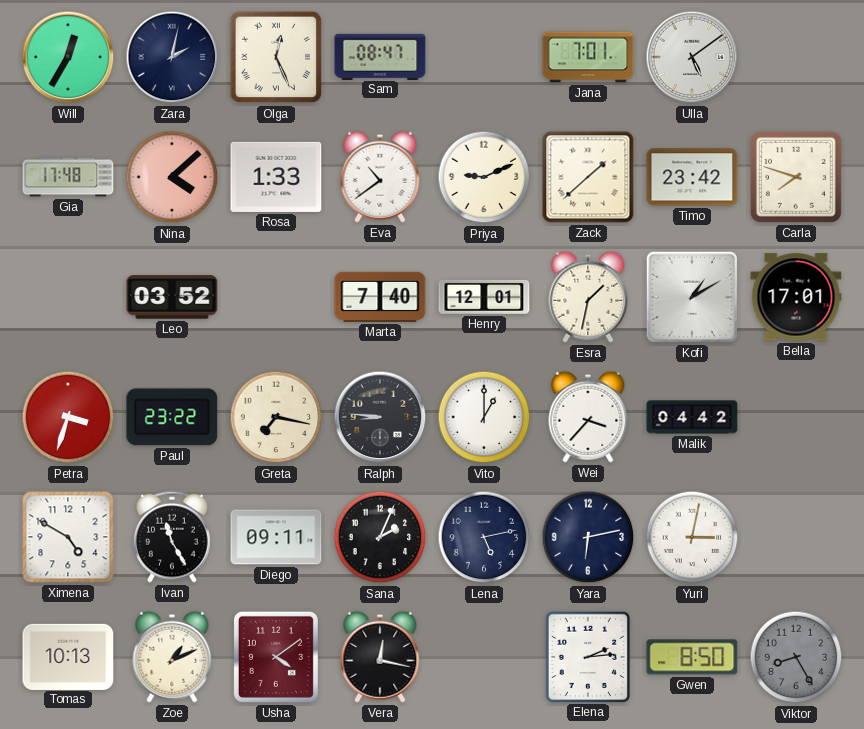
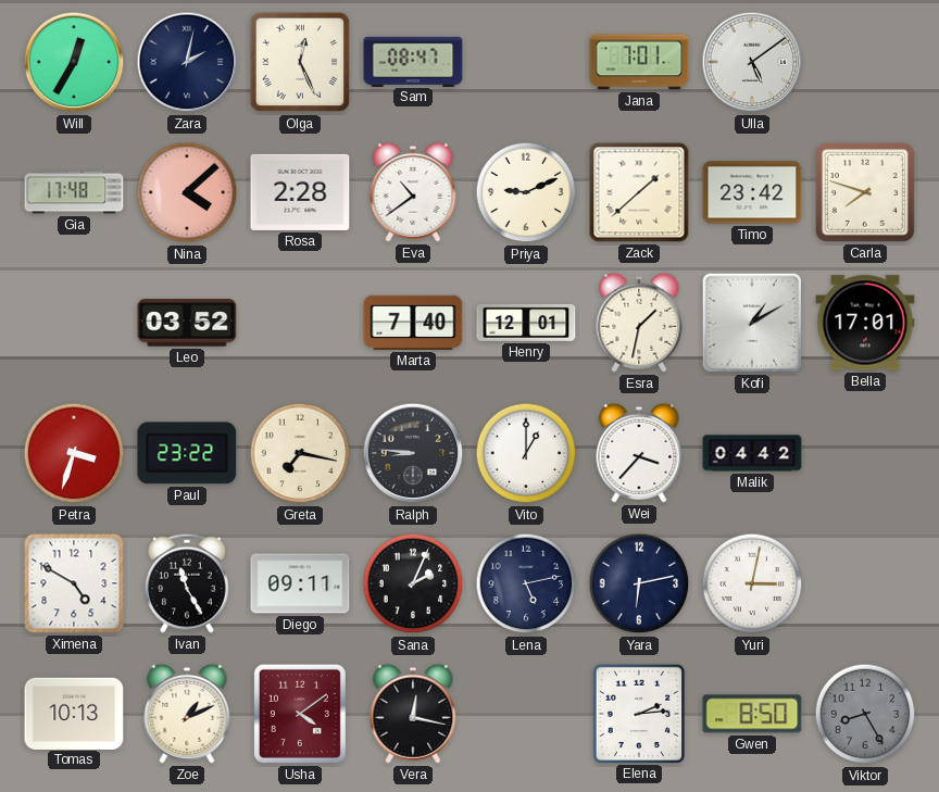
Rosa: 1:33 -> 2:28
